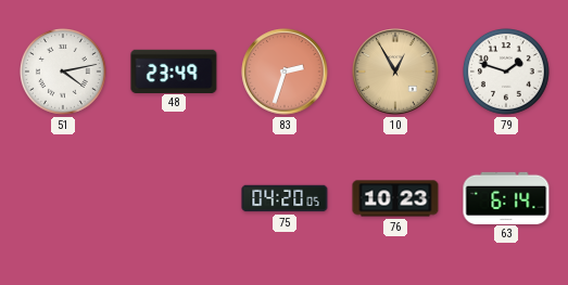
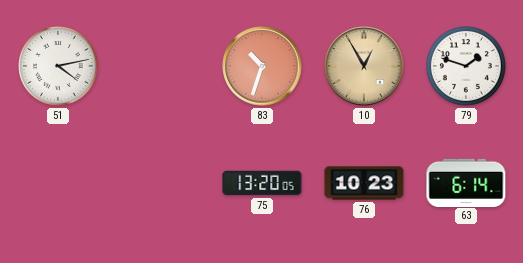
48: 23:49 -> none
83: 2:33 -> 10:33
75: 04:20 -> 13:20
